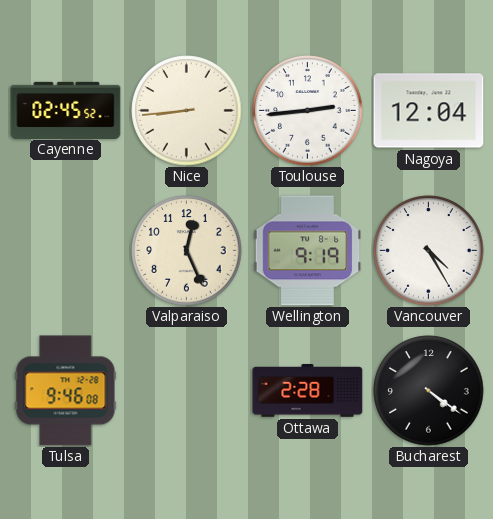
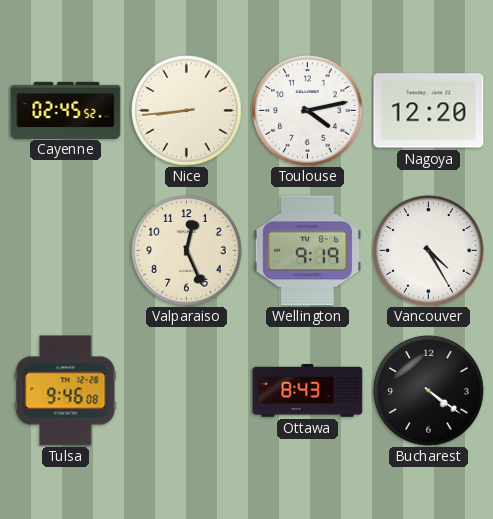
Toulouse: 2:44 -> 4:13
Nagoya: 12:04 -> 12:20
Ottawa: 2:28 -> 8:43
